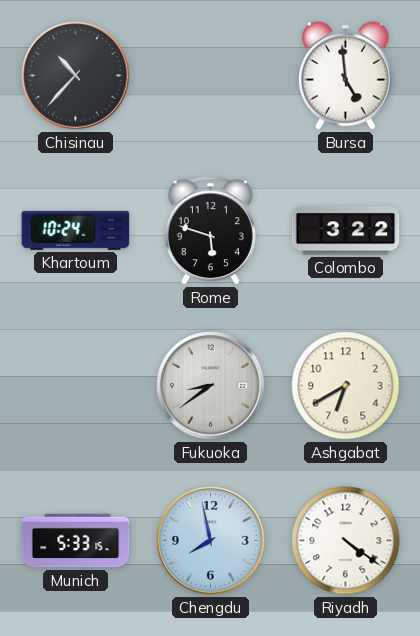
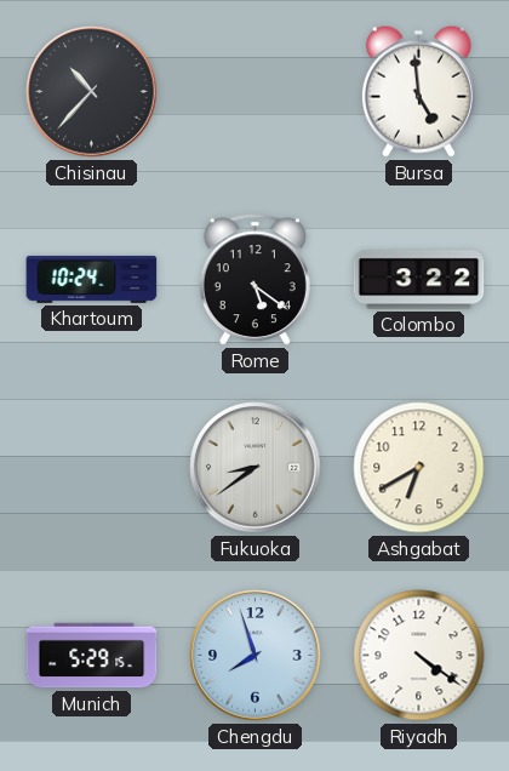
Rome: 5:48 -> 5:21
Munich: 5:33 -> 5:29
Chengdu: 7:58 -> 7:57
